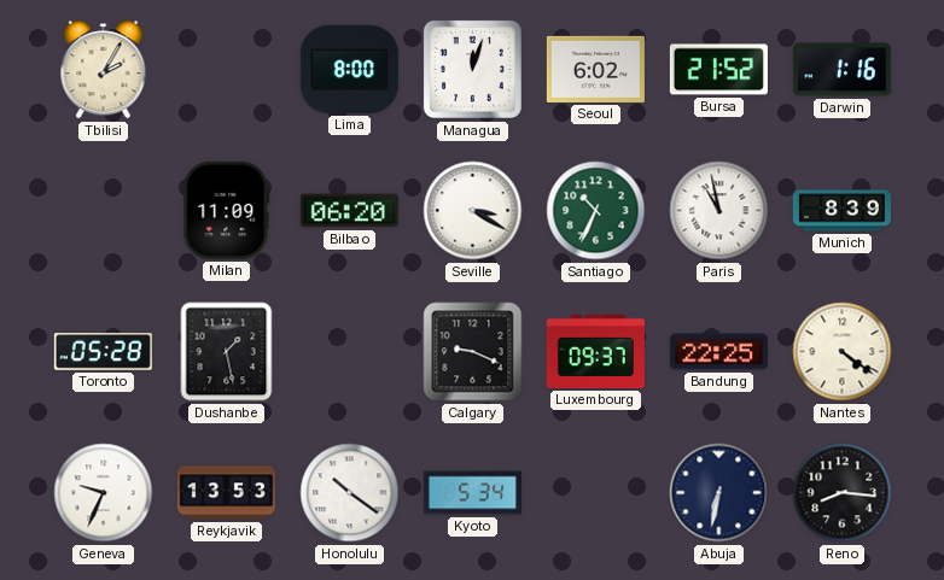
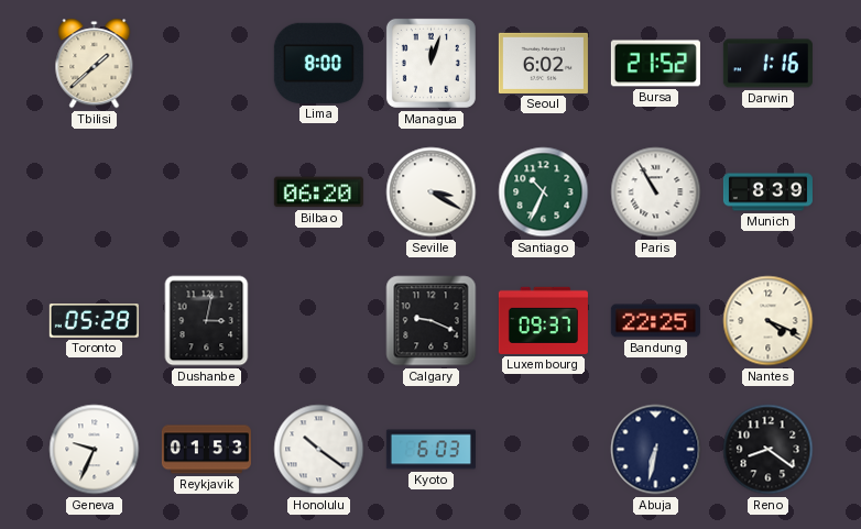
Tbilisi: 2:05 -> 1:38
Milan: 11:09 -> none
Paris: 10:58 -> 10:55
Dushanbe: 1:28 -> 3:02
Nantes: 4:21 -> 4:19
Reykjavik: 13:53 -> 01:53
Kyoto: 5:34 -> 6:03
Reno: 8:16 -> 8:21
